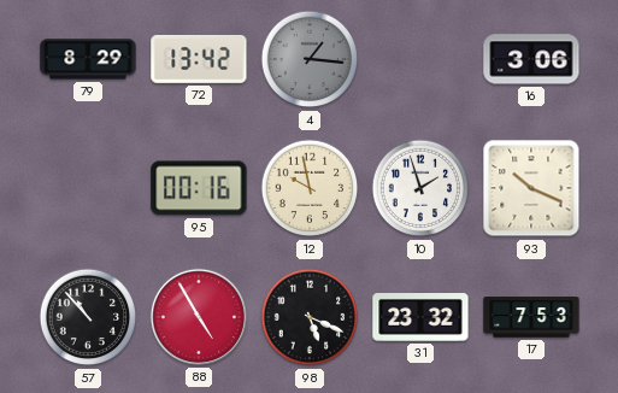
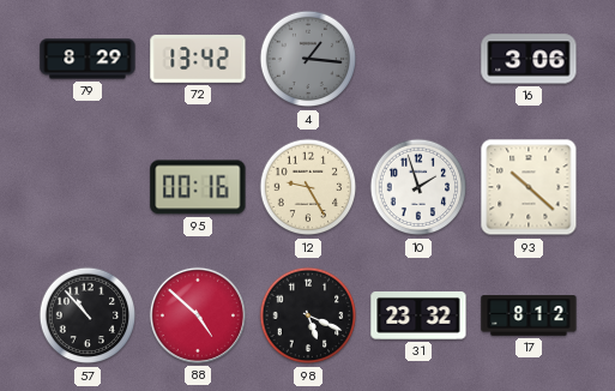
12: 9:58 -> 9:25
93: 10:19 -> 10:22
88: 4:55 -> 4:52
17: 7:53 -> 8:12
